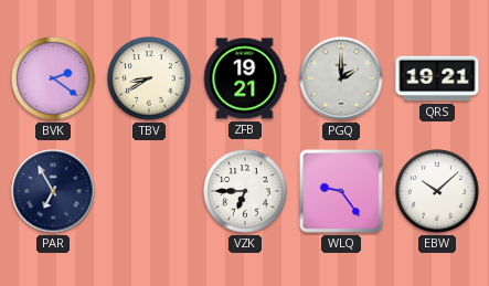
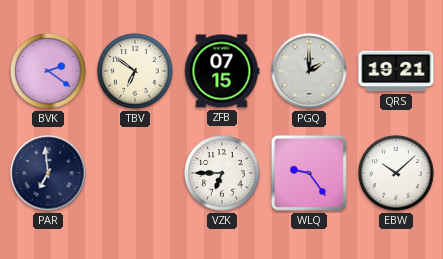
TBV: 8:40 -> 6:51
ZFB: 19:21 -> 07:15
PAR: 6:55 -> 6:59
